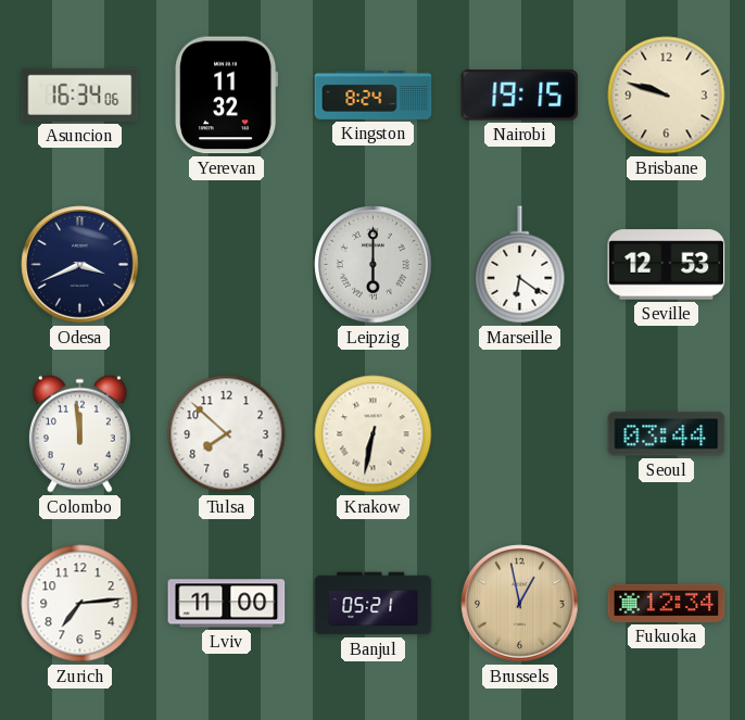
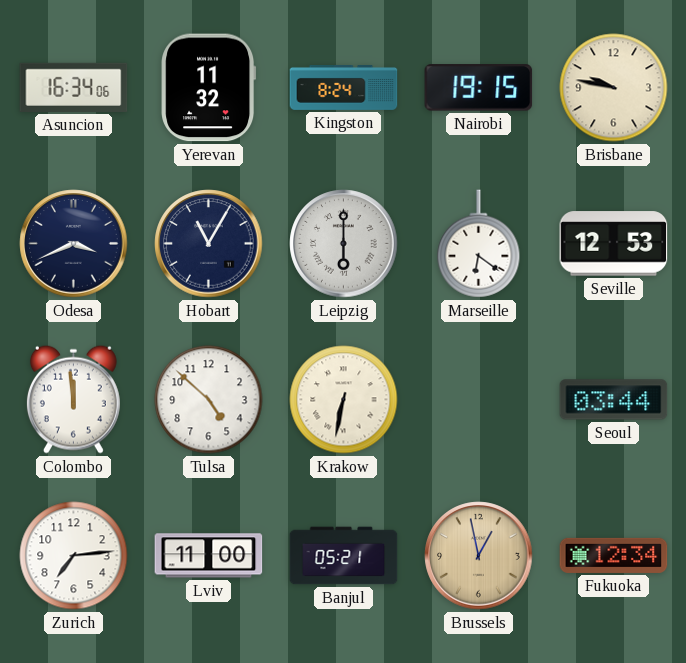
Brisbane: 9:48 -> 9:47
Hobart: none -> 11:05
Tulsa: 7:52 -> 4:52
